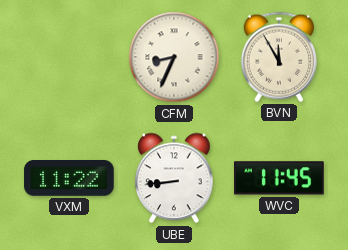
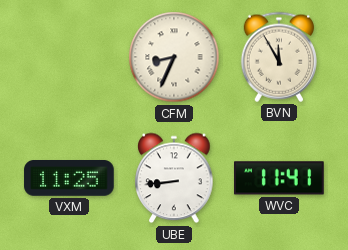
VXM: 11:22 -> 11:25
WVC: 11:45 -> 11:41
